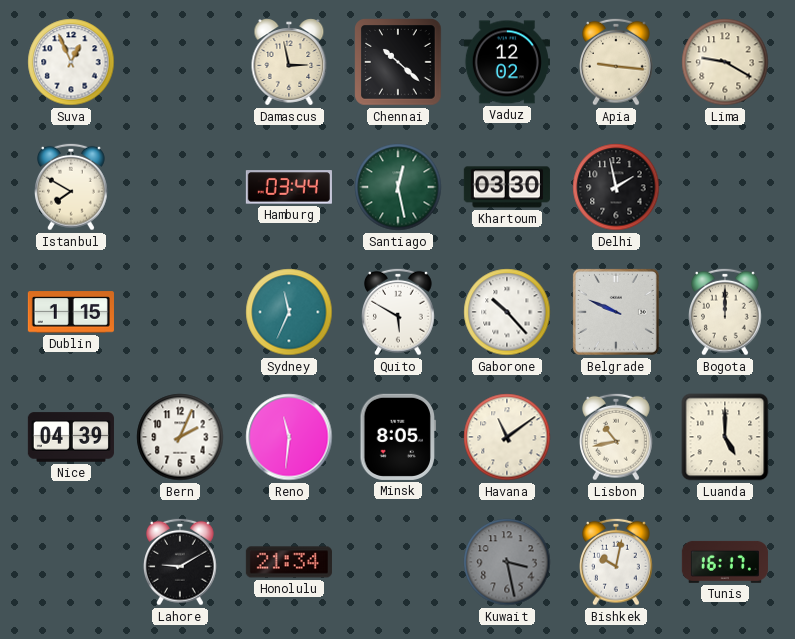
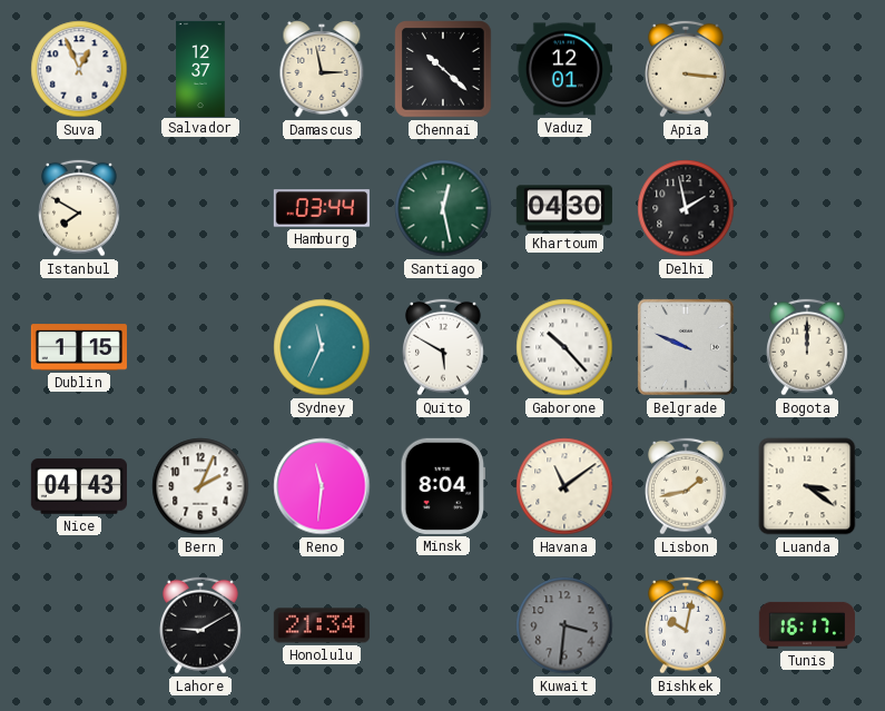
Salvador: none -> 12:37
Vaduz: 12:02 -> 12:01
Apia: 9:16 -> 3:16
Lima: 9:20 -> none
Khartoum: 03:30 -> 04:30
Nice: 04:39 -> 04:43
Minsk: 8:05 -> 8:04
Lisbon: 10:43 -> 1:43
Luanda: 5:00 -> 3:21
Kuwait: 3:28 -> 3:31
